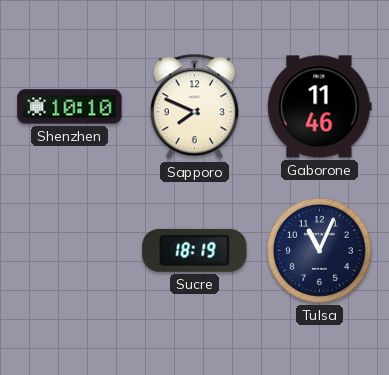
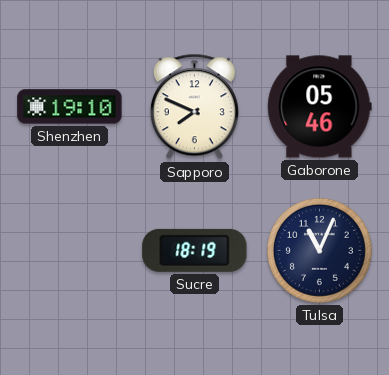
Shenzhen: 10:10 -> 19:10
Gaborone: 11:46 -> 05:46
